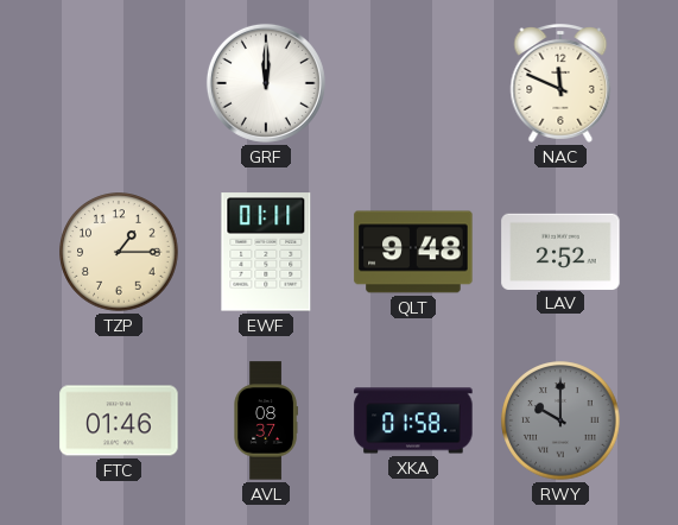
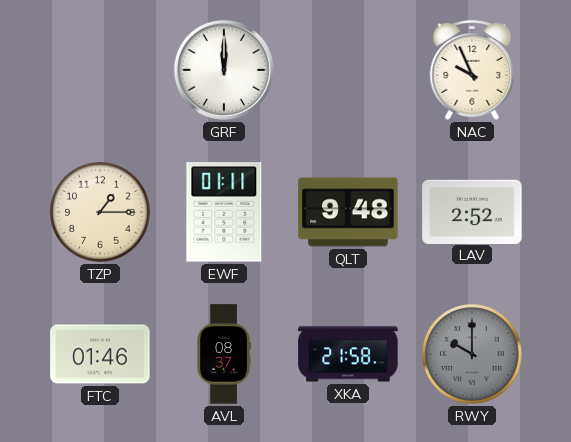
NAC: 11:49 -> 9:56
XKA: 01:58 -> 21:58
